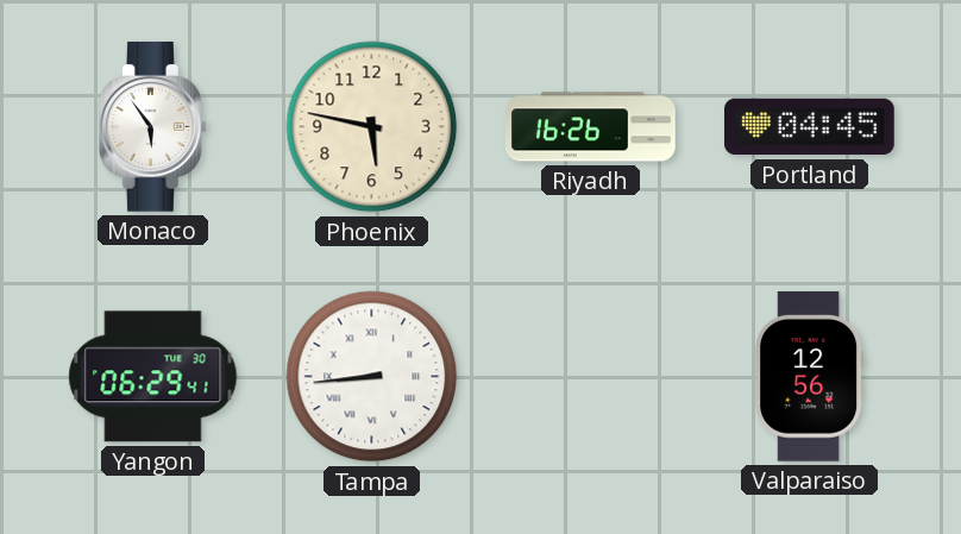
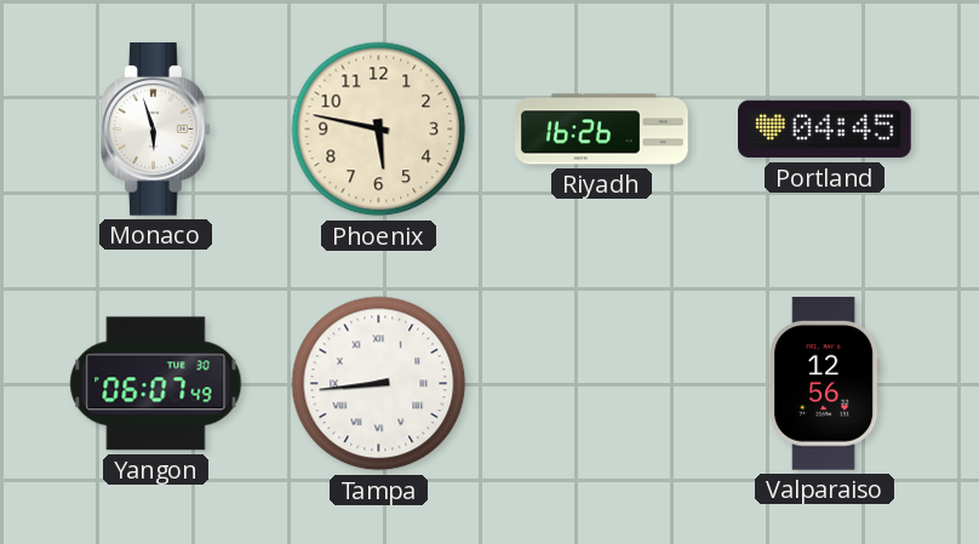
Monaco: 5:54 -> 5:57
Yangon: 06:29 -> 06:07
